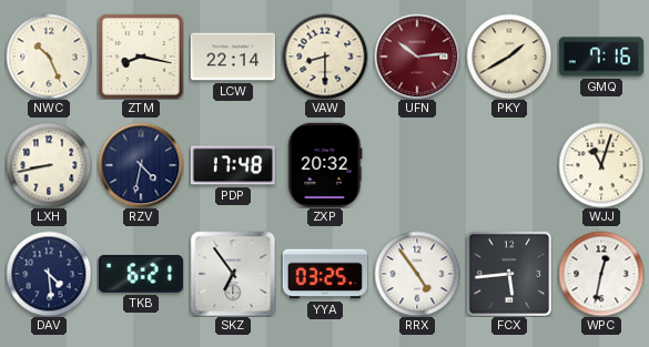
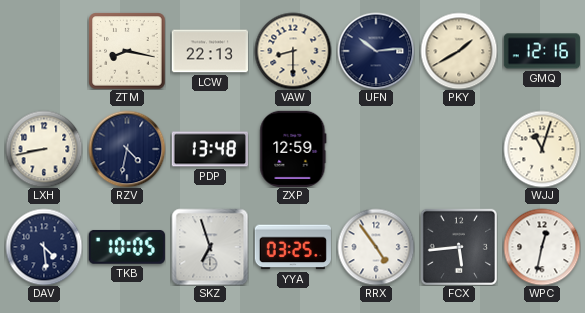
NWC: 10:26 -> none
LCW: 22:14 -> 22:13
UFN dial: burgundy -> navy
GMQ: 7:16 -> 12:16
PDP: 17:48 -> 13:48
ZXP: 20:32 -> 12:59
TKB: 6:21 -> 10:05
SKZ: 6:54 -> 6:57
